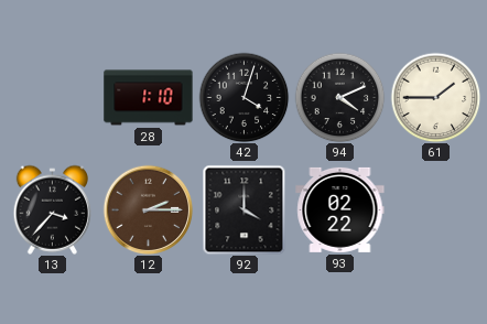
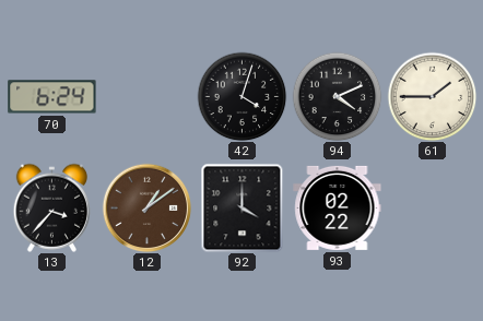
70: none -> 6:24
28: 1:10 -> none
12: 2:15 -> 1:09
